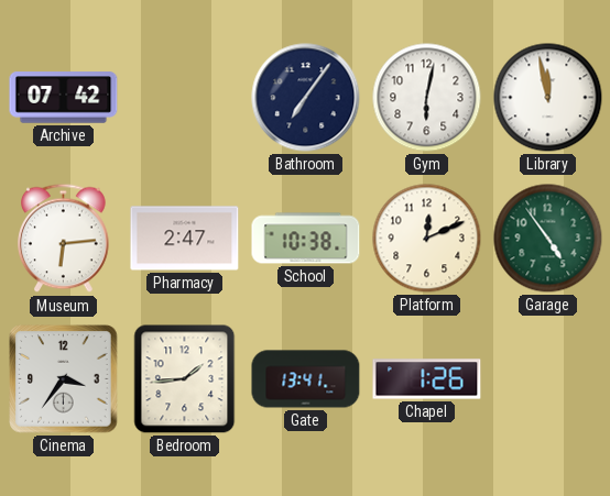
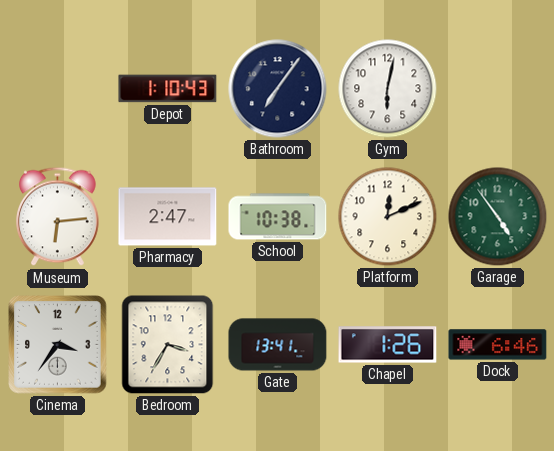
Archive: 07:42 -> none
Depot: none -> 1:10
Library: 11:58 -> none
Bedroom: 1:44 -> 3:35
Dock: none -> 6:46
